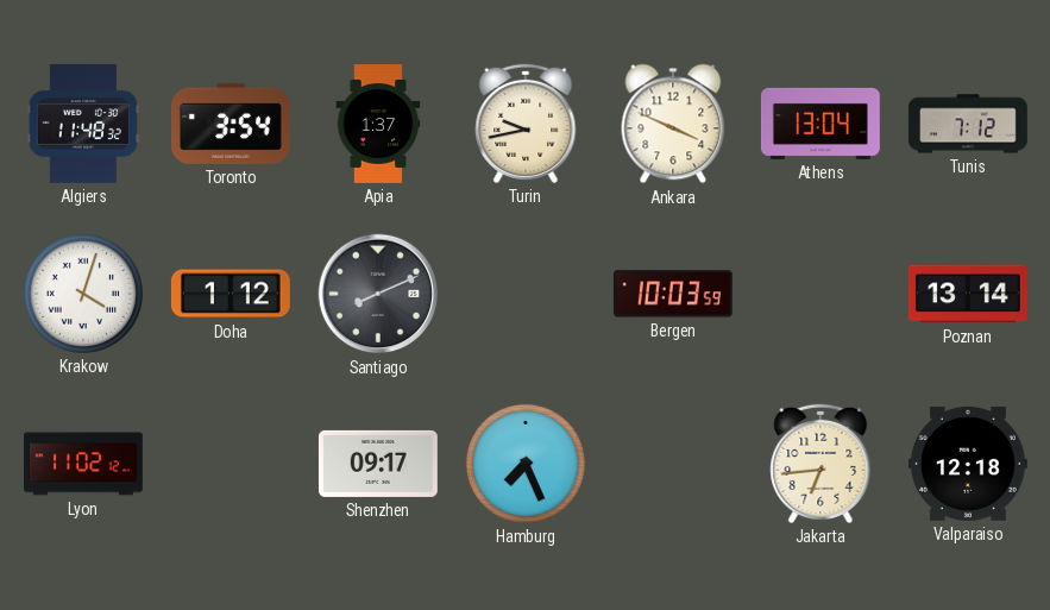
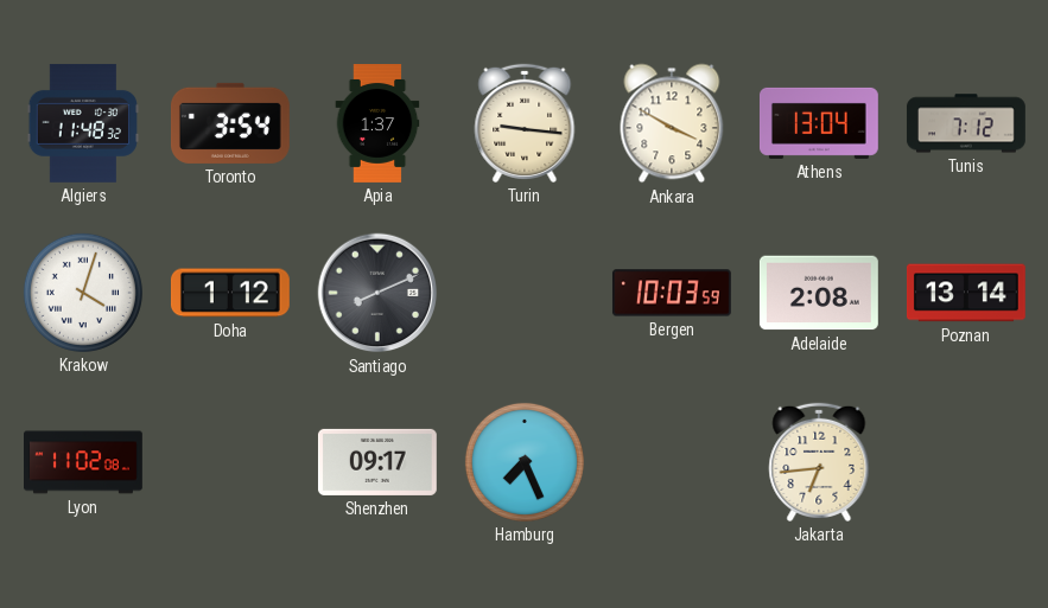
Turin: 9:43 -> 9:16
Ankara: 3:49 -> 3:50
Adelaide: none -> 2:08
Lyon: 11:02:12 -> 11:02:08
Valparaiso: 12:18 -> none
